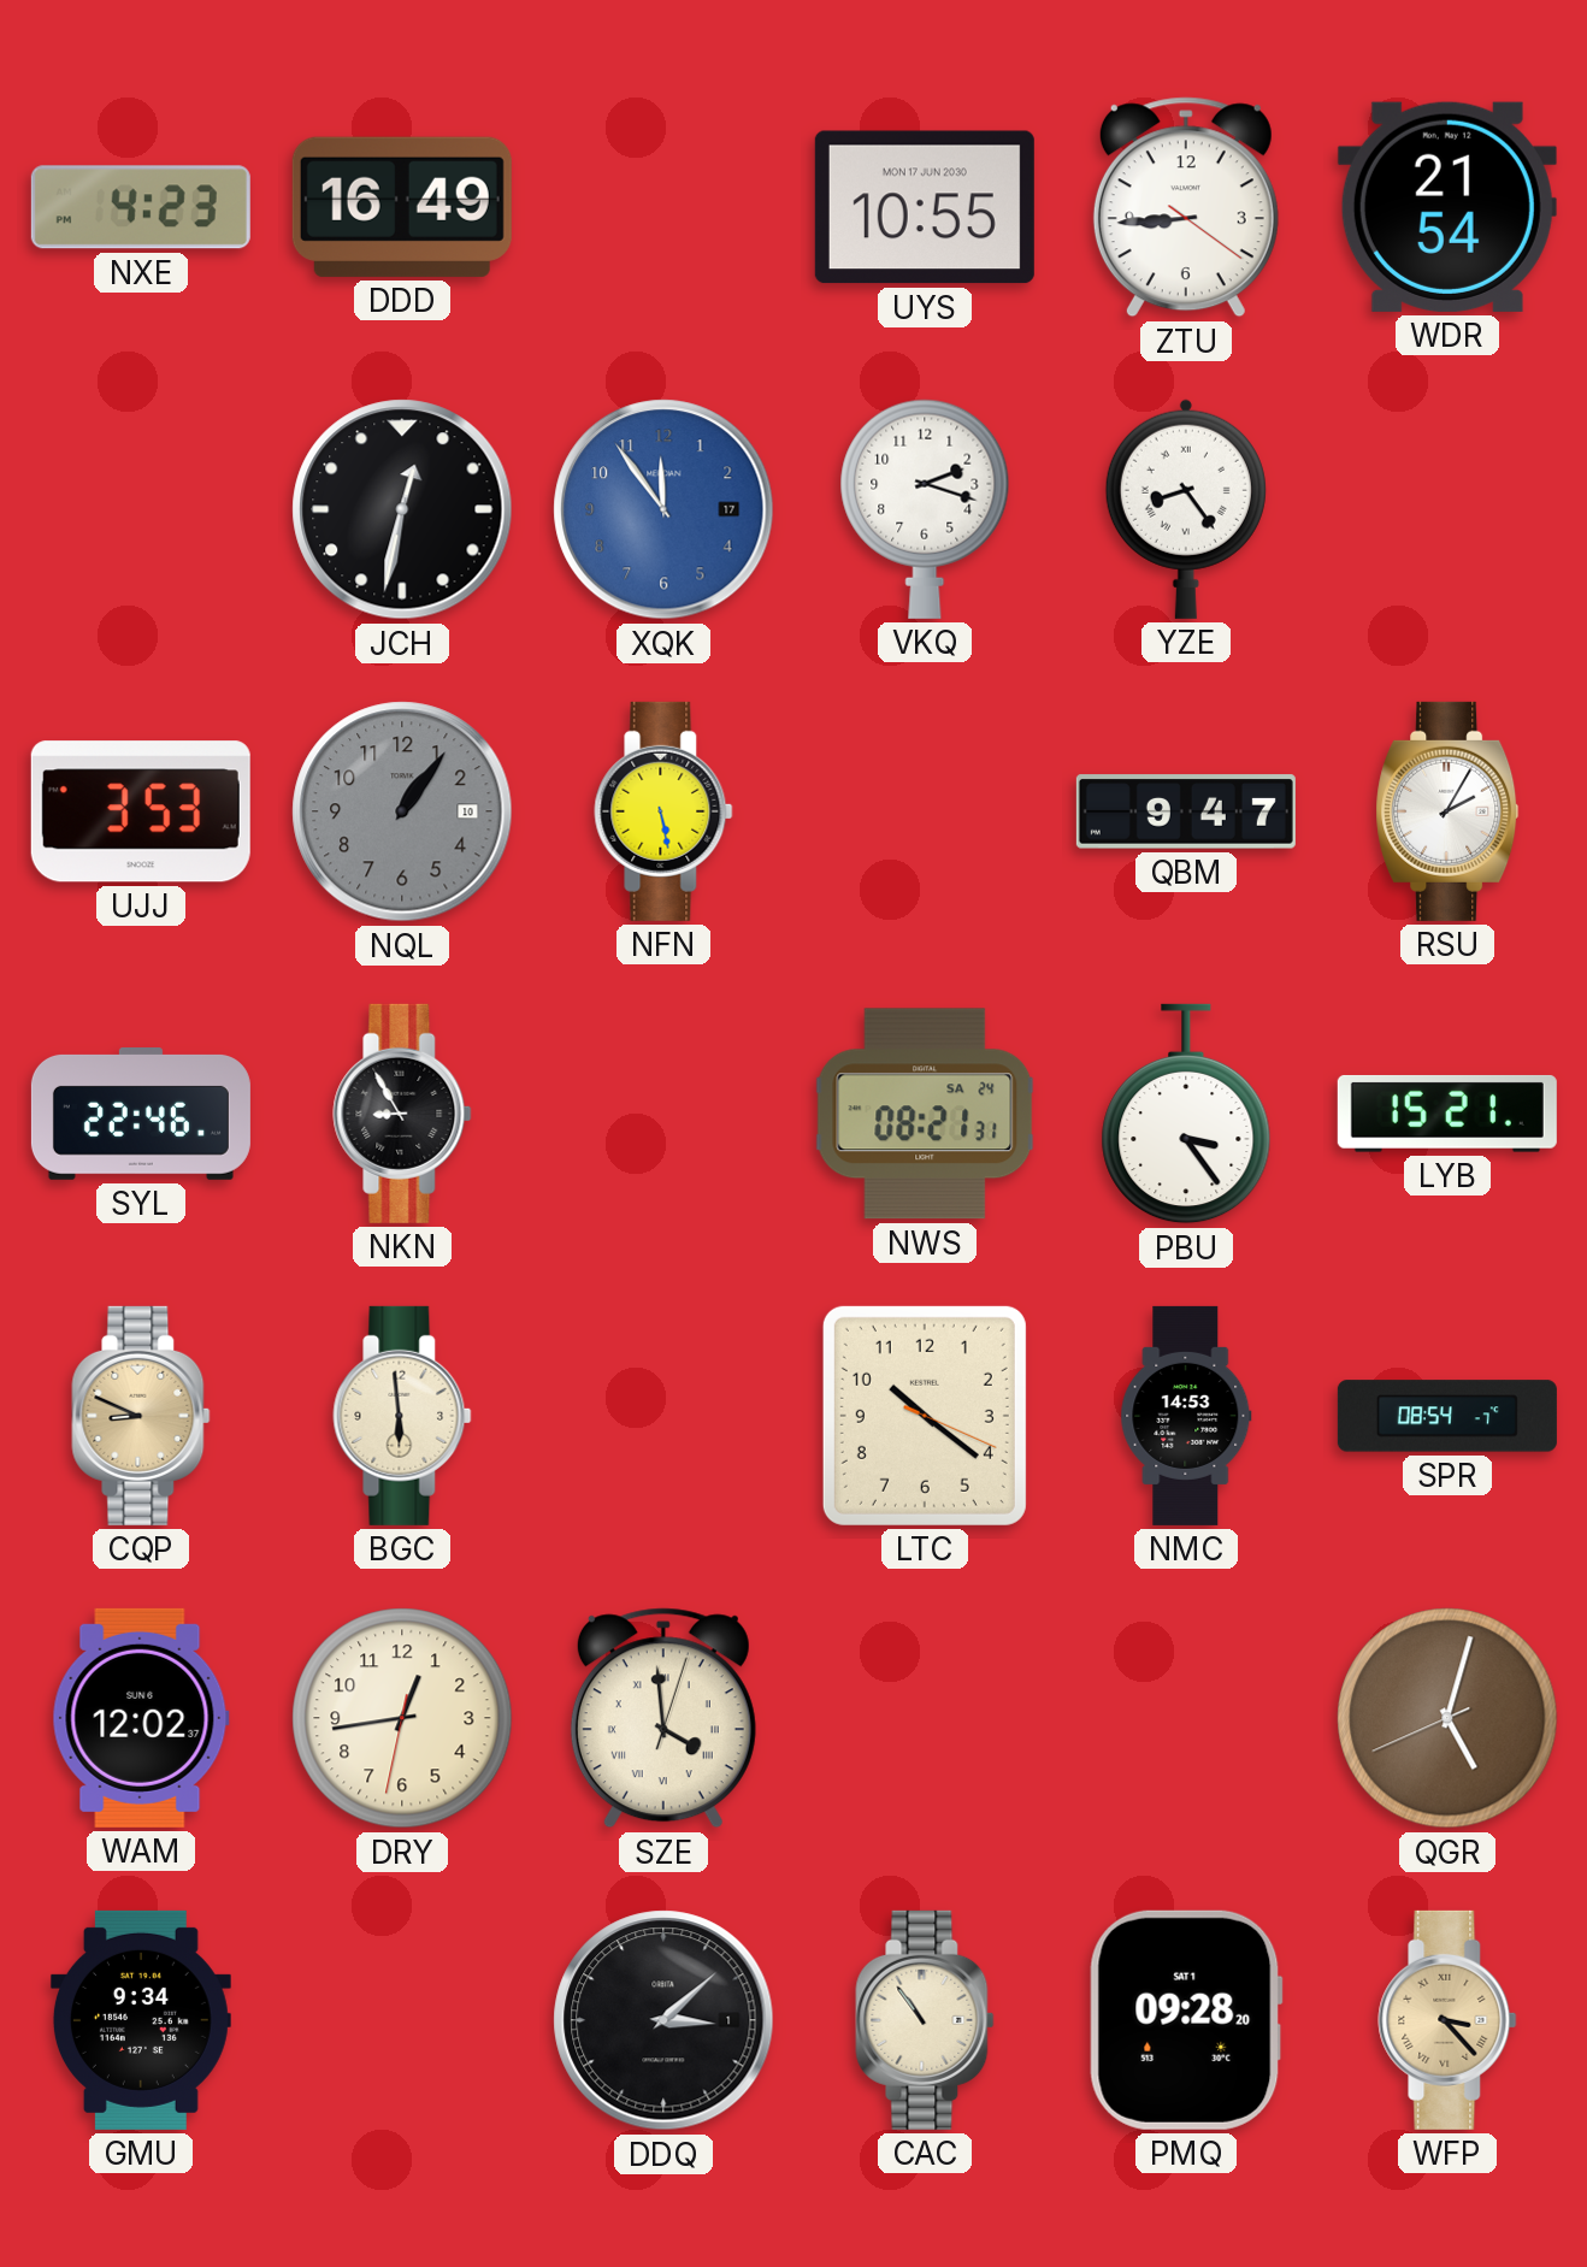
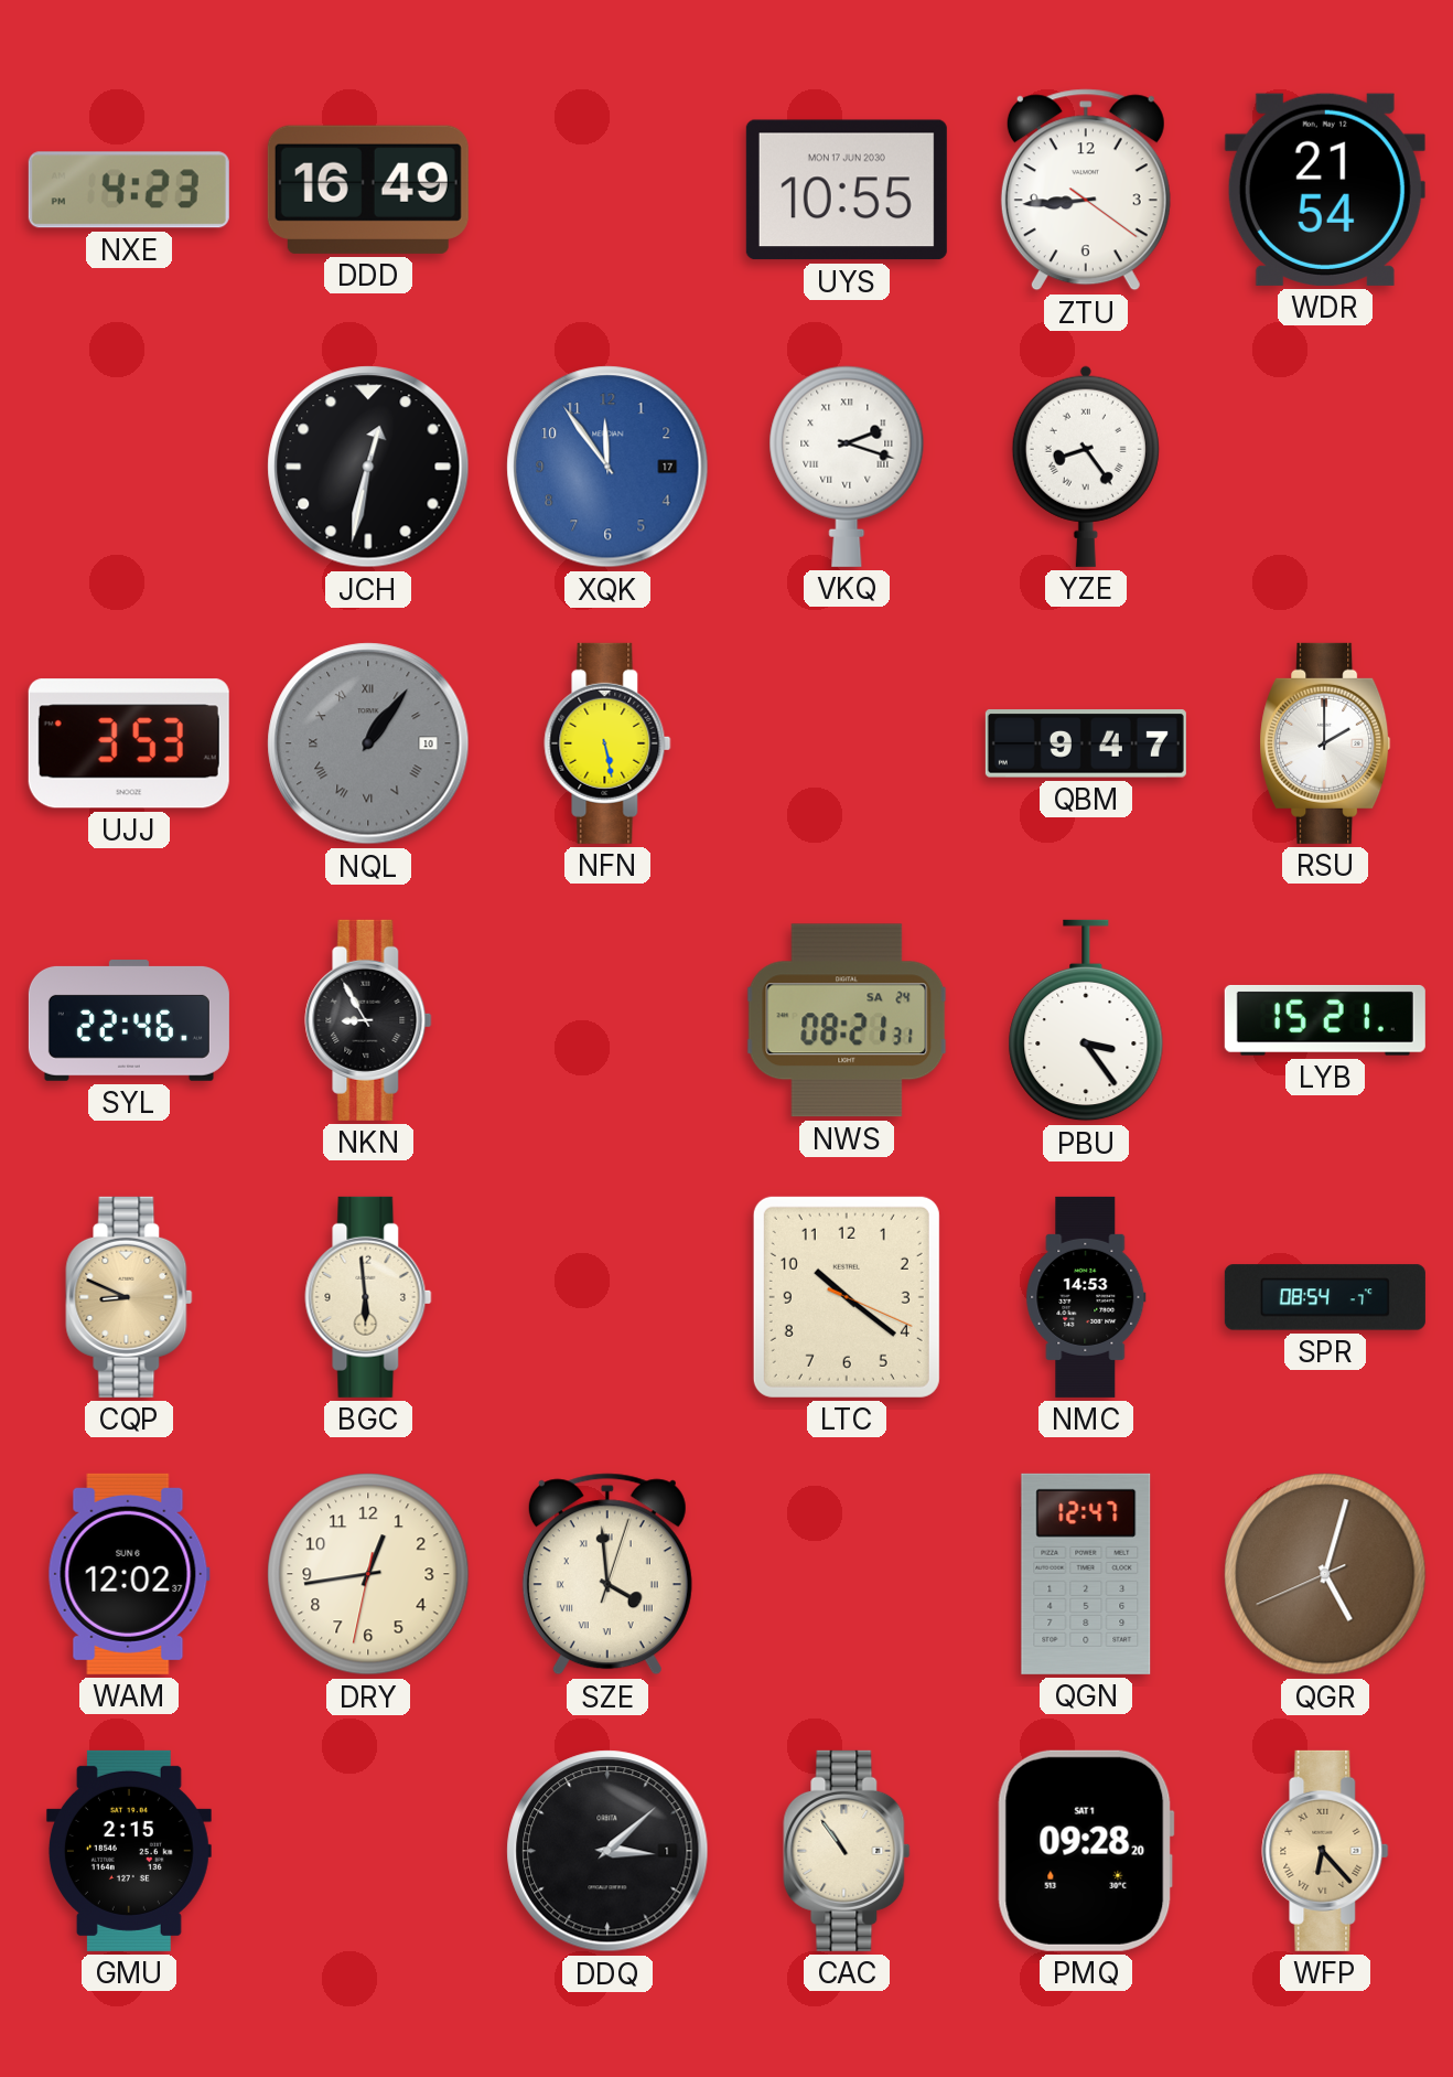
VKQ numerals: Arabic -> Roman
NQL numerals: Arabic -> Roman
RSU: 2:05 -> 2:00
QGN: none -> 12:47
GMU: 9:34 -> 2:15
WFP: 3:23 -> 6:23
